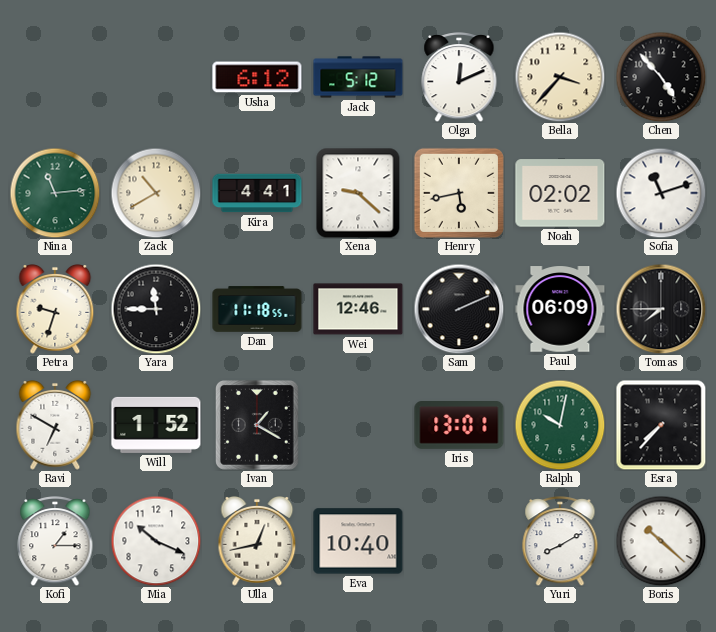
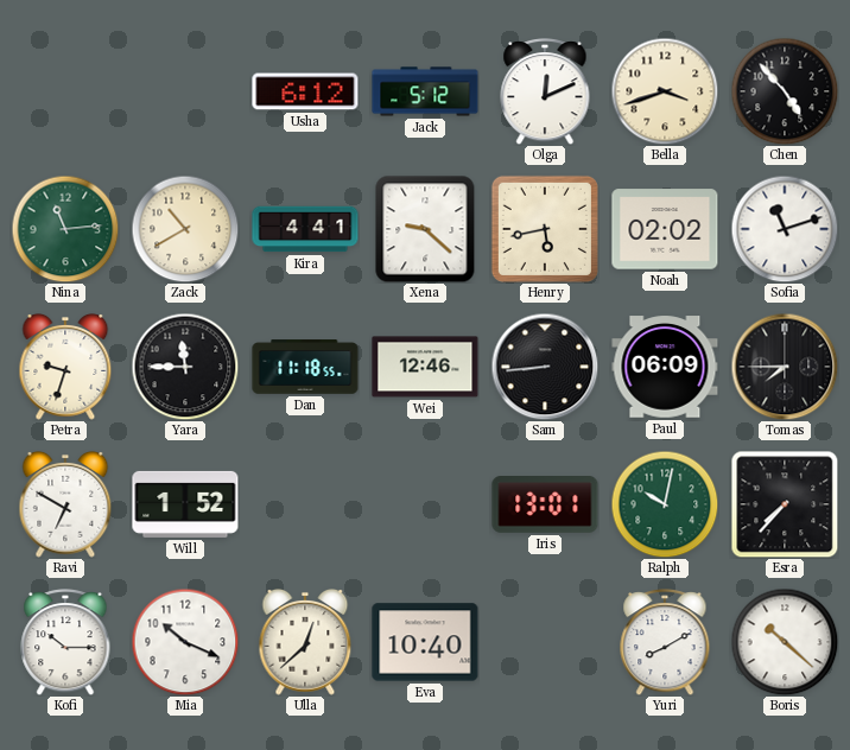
Bella: 3:37 -> 3:42
Sam: 2:11 -> 8:44
Ivan: 1:20 -> none
Kofi: 1:15 -> 10:15
Ulla: 12:43 -> 12:38
